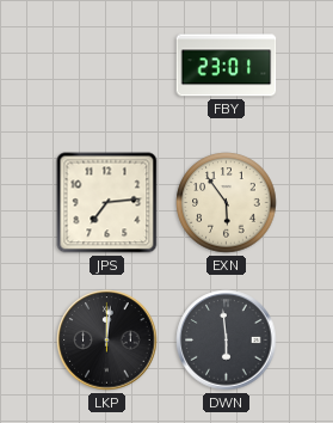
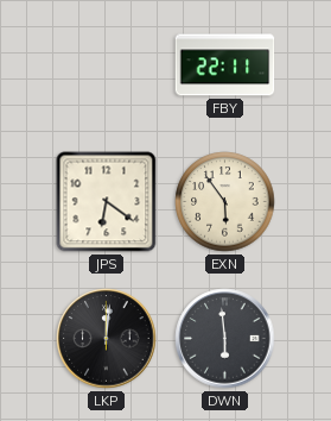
FBY: 23:01 -> 22:11
JPS: 7:14 -> 6:21
